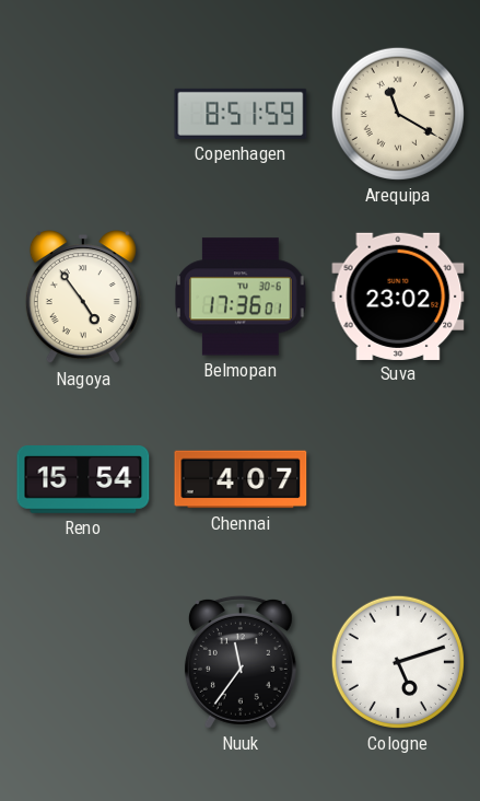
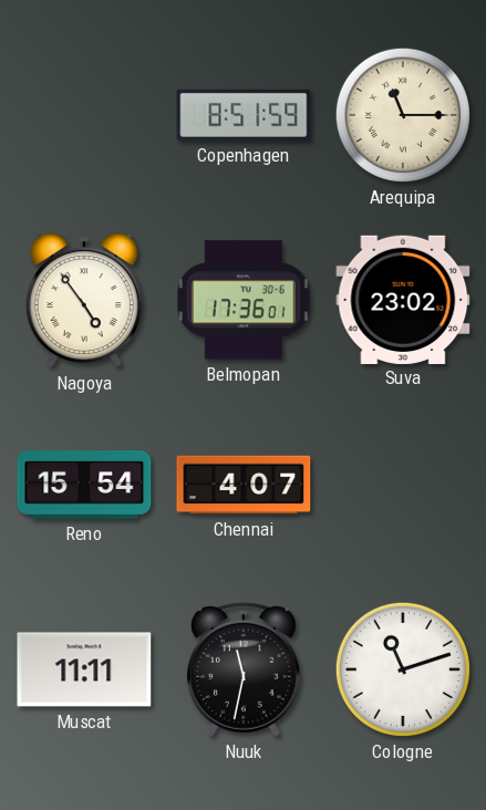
Arequipa: 11:20 -> 11:15
Muscat: none -> 11:11
Nuuk: 11:36 -> 11:32
Cologne: 5:12 -> 11:12
